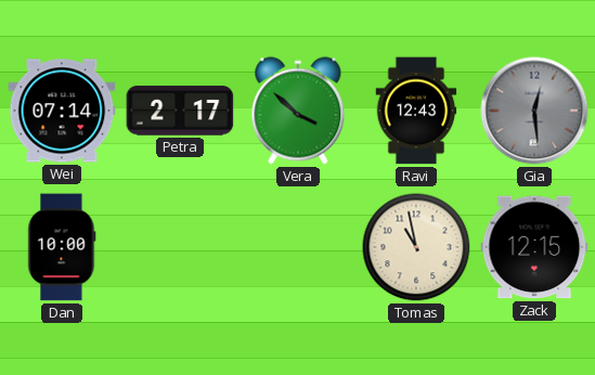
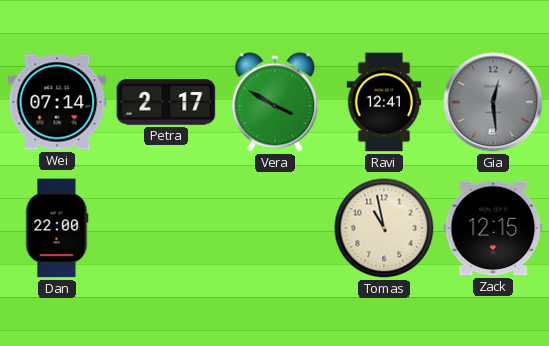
Vera: 3:52 -> 3:50
Ravi: 12:43 -> 12:41
Dan: 10:00 -> 22:00
